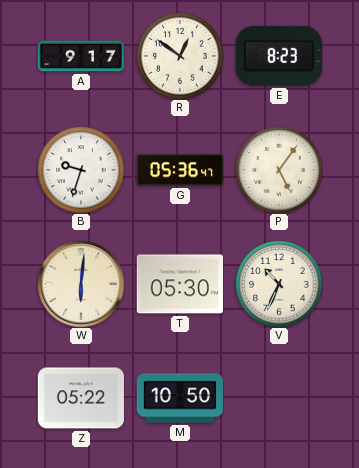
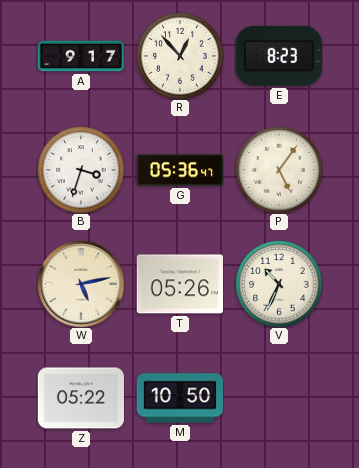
R: 12:51 -> 12:53
B: 9:33 -> 3:33
W: 6:01 -> 5:13
T: 05:30 -> 05:26
